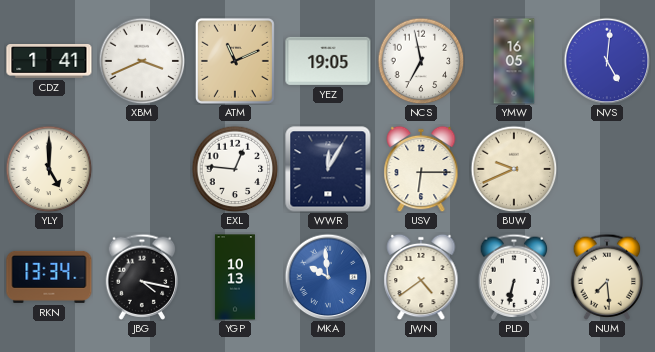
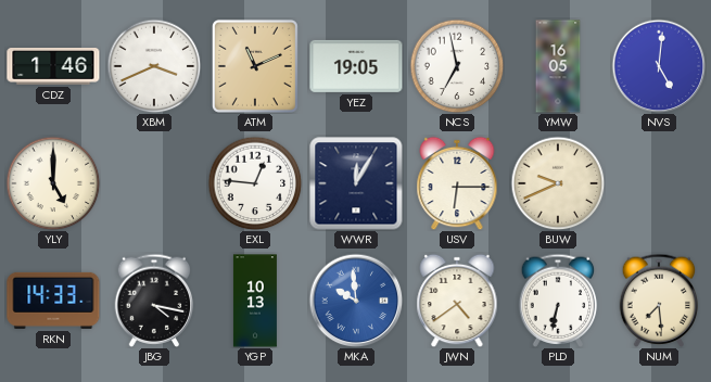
CDZ: 1:41 -> 1:46
RKN: 13:34 -> 14:33
